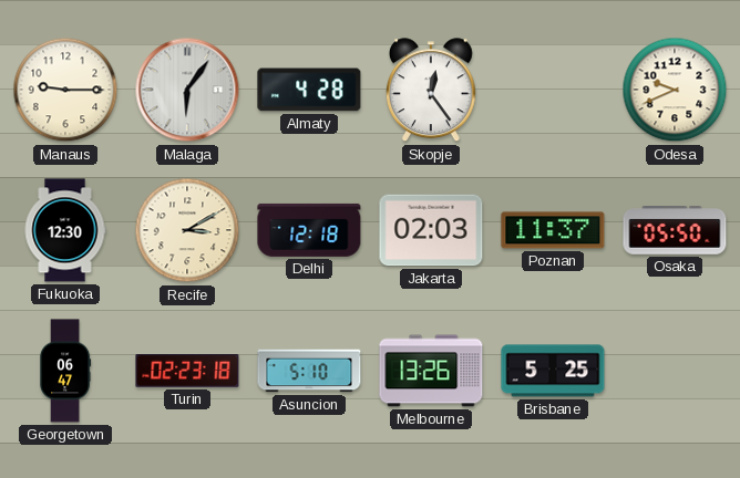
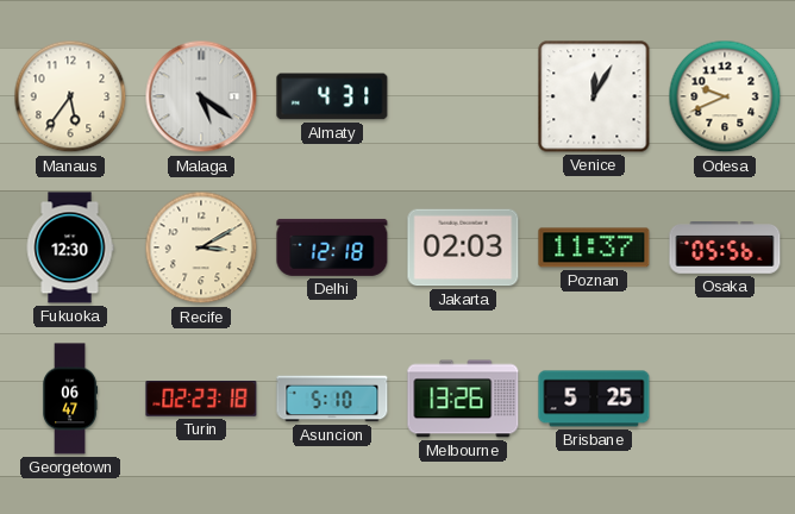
Manaus: 9:15 -> 5:36
Malaga: 6:06 -> 5:21
Almaty: 4:28 -> 4:31
Skopje: 12:24 -> none
Venice: none -> 12:05
Osaka: 05:50 -> 05:56
